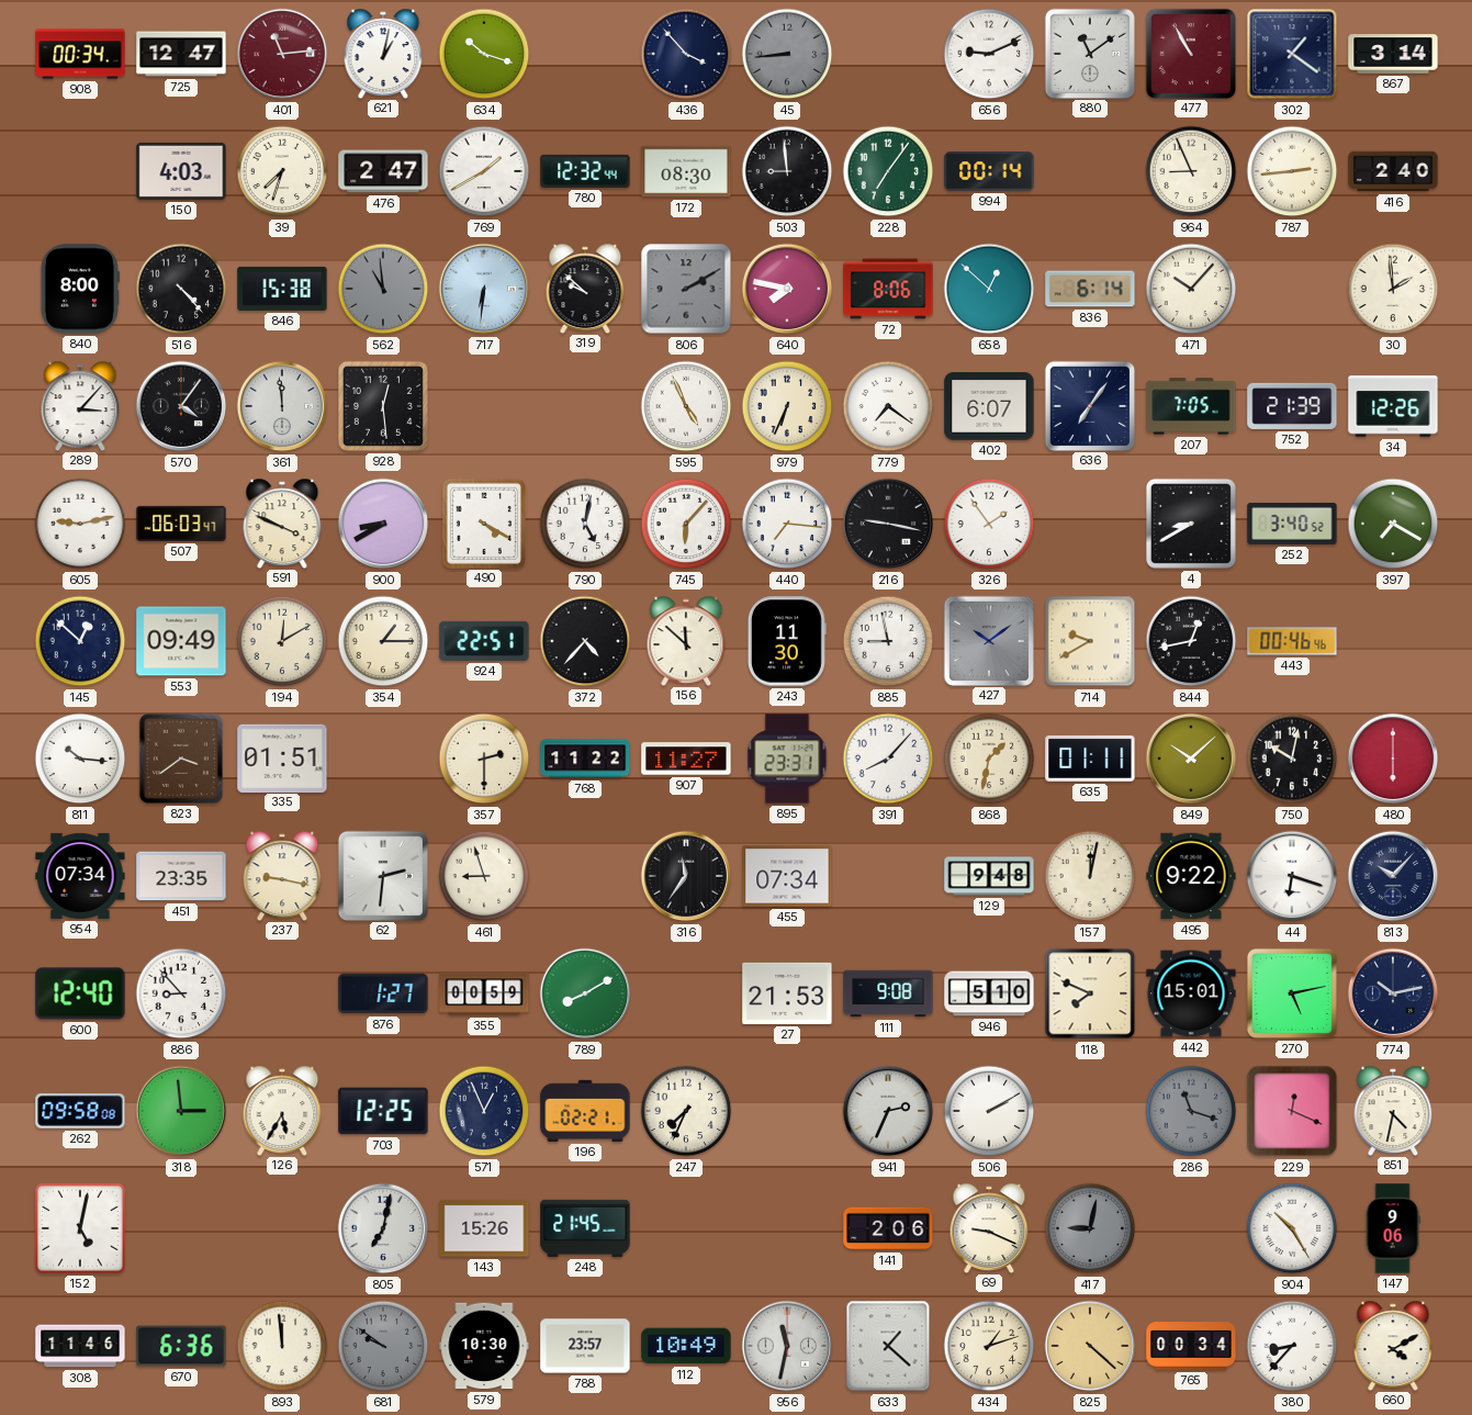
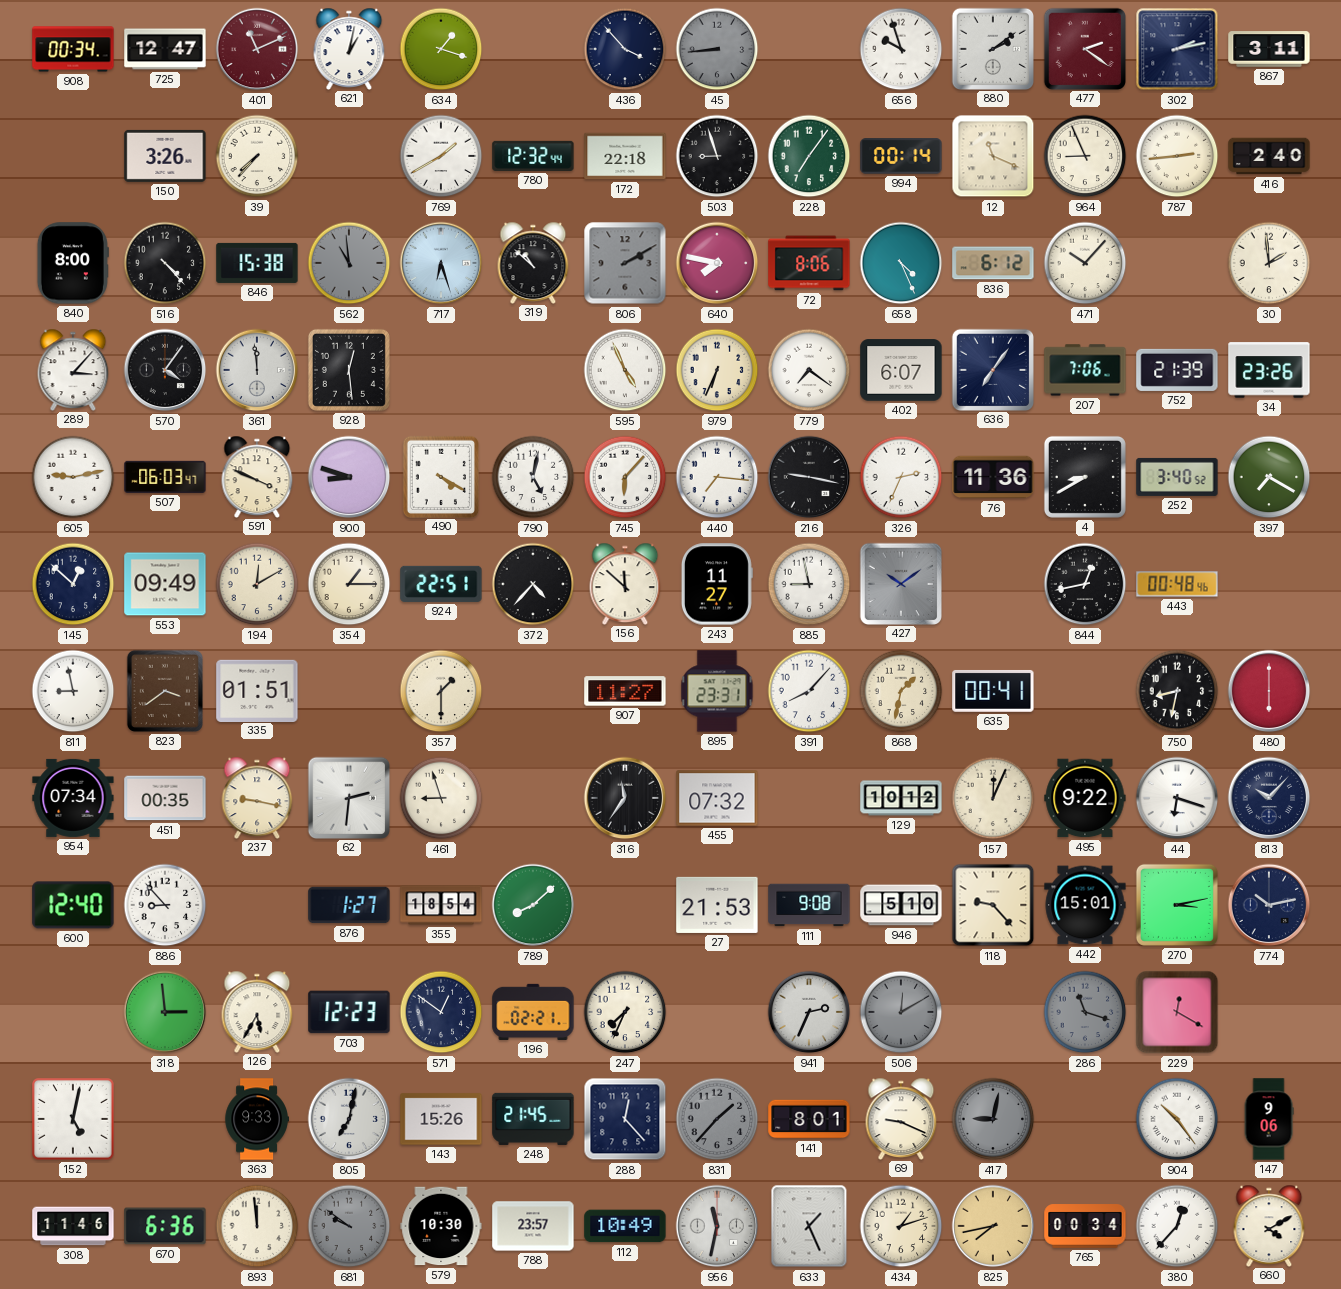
401: 11:14 -> 11:11
634: 10:18 -> 1:18
656: 9:11 -> 9:57
880: 11:09 -> 2:09
477: 10:55 -> 2:21
302: 1:21 -> 2:13
867: 3:14 -> 3:11
150: 4:03 -> 3:26
39: 7:33 -> 7:37
476: 2:47 -> none
172: 08:30 -> 22:18
503: 8:59 -> 8:57
12: none -> 11:19
717: 6:31 -> 6:27
319: 9:52 -> 10:52
658: 12:52 -> 4:26
836: 6:14 -> 6:12
207: 7:05 -> 7:06
34: 12:26 -> 23:26
900: 8:40 -> 8:48
326: 1:54 -> 2:34
76: none -> 11:36
243: 11:30 -> 11:27
714: 9:40 -> none
443: 00:46 -> 00:48
811: 10:16 -> 8:58
357: 2:30 -> 1:30
768: 11:22 -> none
635: 01:11 -> 00:41
849: 10:08 -> none
750: 10:02 -> 8:32
451: 23:35 -> 00:35
455: 07:34 -> 07:32
129: 9:48 -> 10:12
157: 12:02 -> 12:04
355: 00:59 -> 18:54
789: 8:10 -> 8:08
118: 7:49 -> 9:23
270: 5:13 -> 3:13
262: 09:58 -> none
703: 12:25 -> 12:23
571: 12:56 -> 12:51
506: 2:10 -> 12:10
506 dial: white -> grey
229: 12:19 -> 12:20
851: 4:32 -> none
363: none -> 9:33
288: none -> 12:23
831: none -> 1:37
141: 2:06 -> 8:01
904: 10:25 -> 10:24
633: 1:22 -> 1:26
825: 4:22 -> 7:43
380: 8:37 -> 12:37
